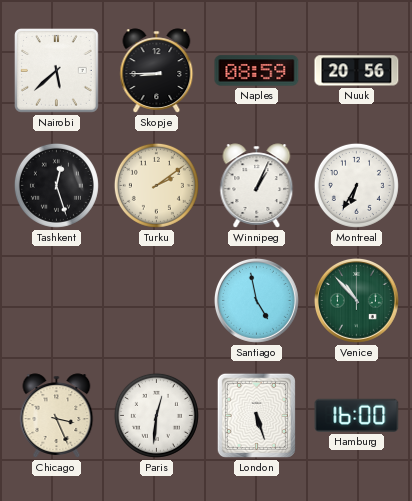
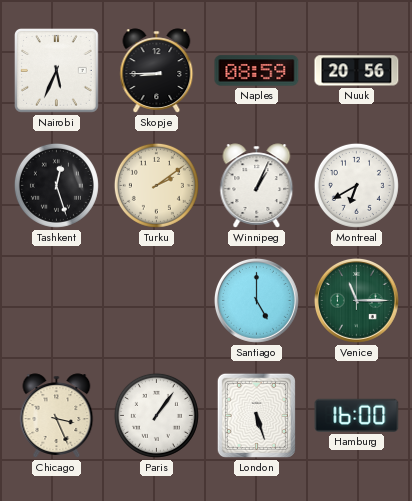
Nairobi: 5:38 -> 5:34
Montreal: 6:35 -> 6:40
Santiago: 4:58 -> 5:00
Venice: 10:53 -> 11:15
Paris: 12:31 -> 1:06
